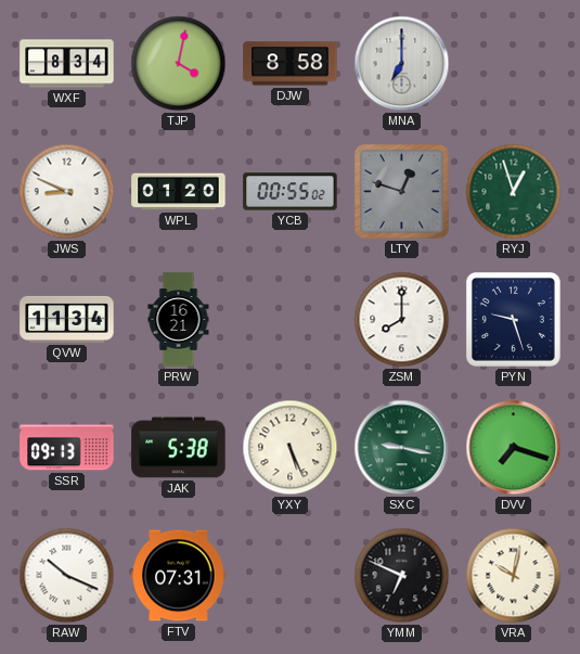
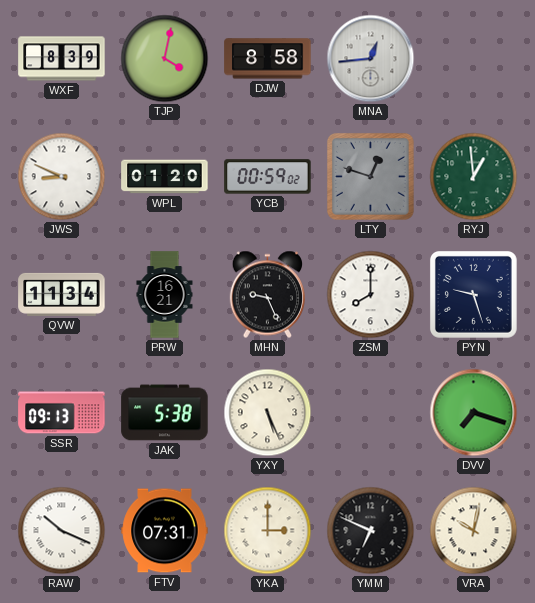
WXF: 8:34 -> 8:39
MNA: 7:00 -> 12:44
YCB: 00:55 -> 00:59
RYJ: 12:57 -> 12:59
MHN: none -> 9:26
SXC: 9:17 -> none
YKA: none -> 3:00
